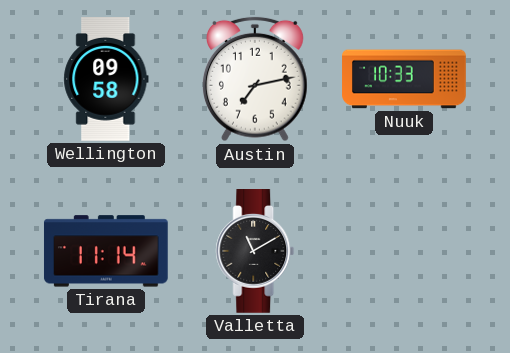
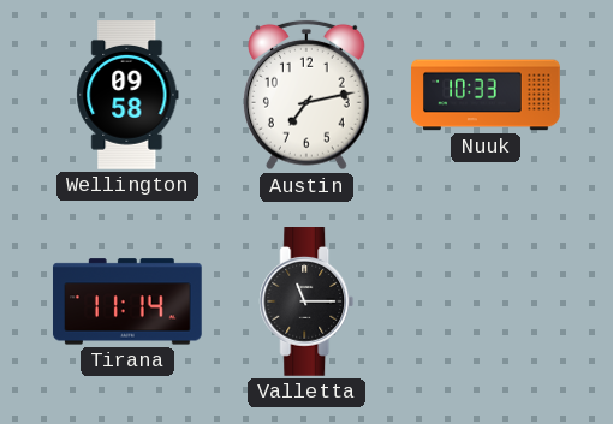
Valletta: 11:10 -> 11:15
